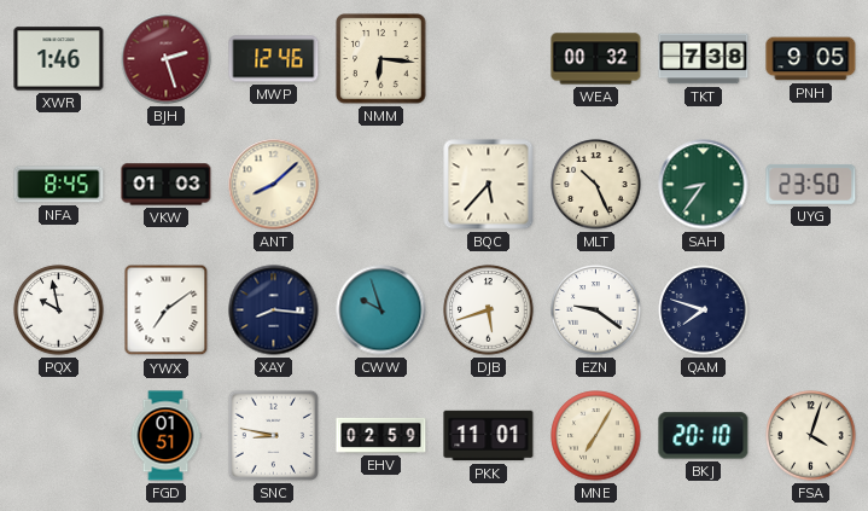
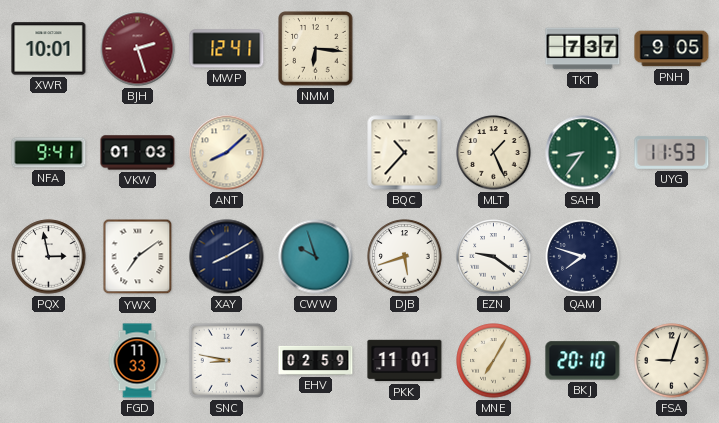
XWR: 1:46 -> 10:01
MWP: 12:46 -> 12:41
WEA: 00:32 -> none
TKT: 7:38 -> 7:37
NFA: 8:45 -> 9:41
BQC: 5:37 -> 10:37
MLT: 10:26 -> 1:26
UYG: 23:50 -> 11:53
PQX: 9:58 -> 2:58
XAY: 8:16 -> 8:10
FGD: 01:51 -> 11:33
FSA: 4:03 -> 9:03
